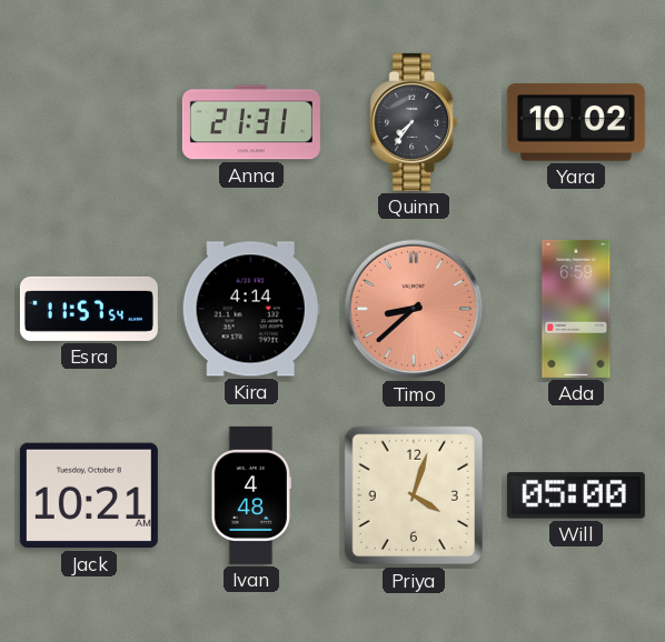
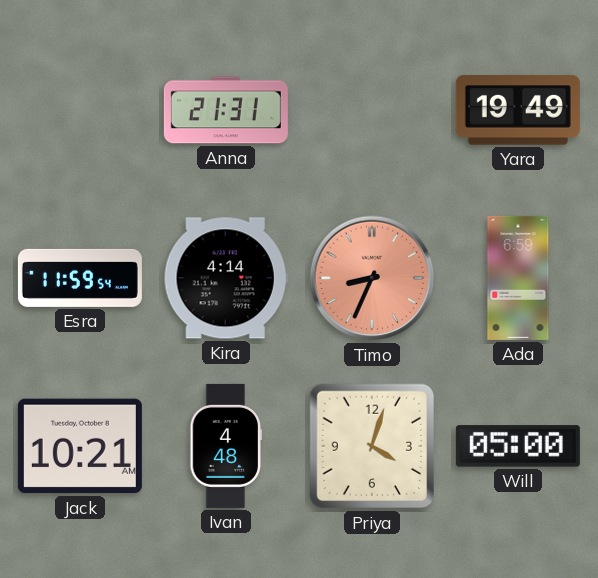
Quinn: 7:36 -> none
Yara: 10:02 -> 19:49
Esra: 11:57 -> 11:59
Timo: 8:38 -> 8:34
